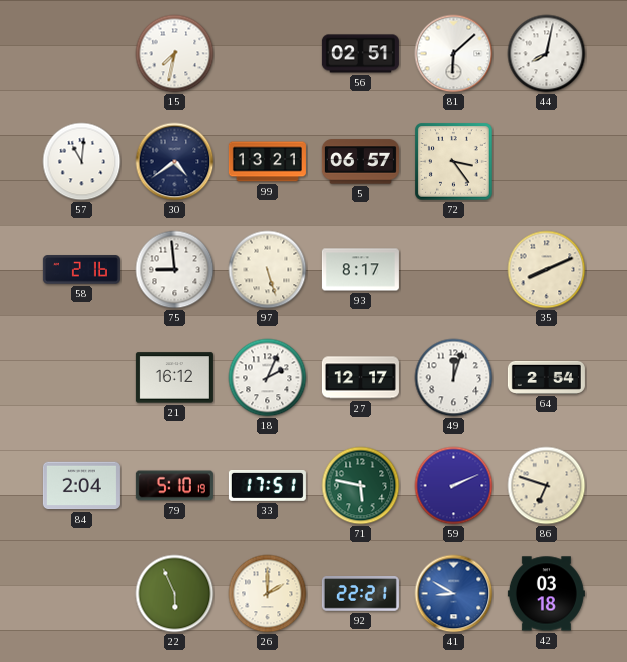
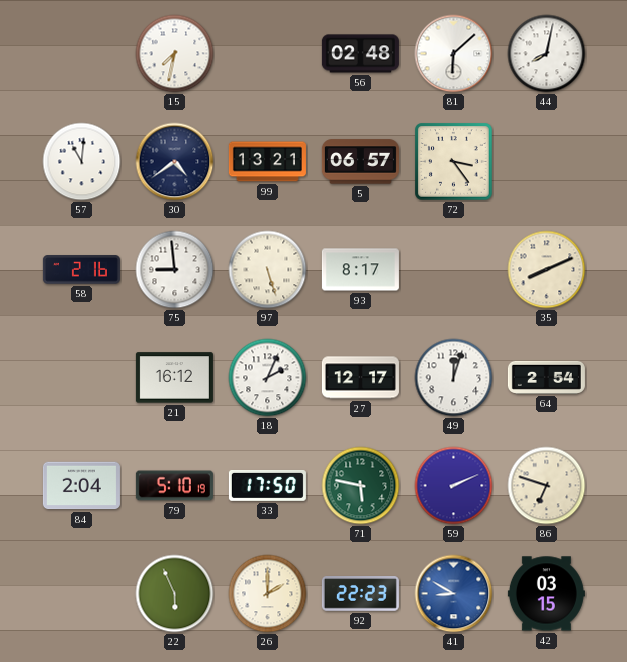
56: 02:51 -> 02:48
33: 17:51 -> 17:50
92: 22:21 -> 22:23
42: 03:18 -> 03:15
